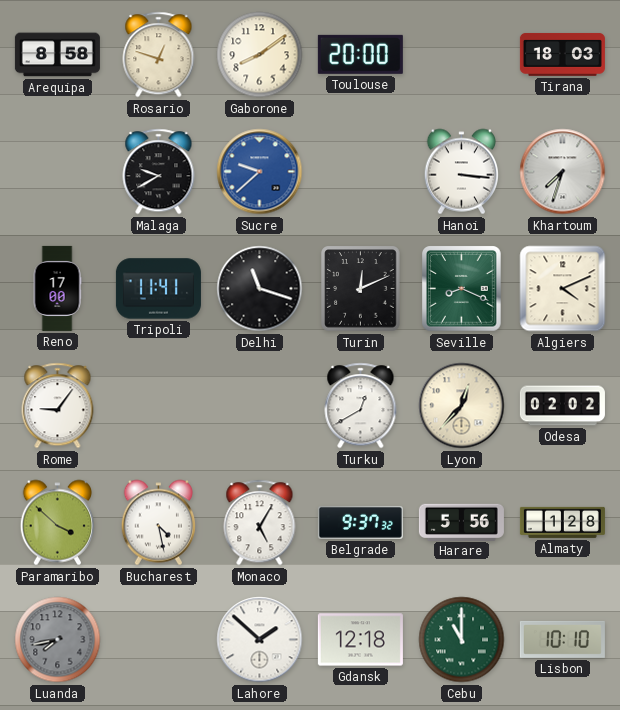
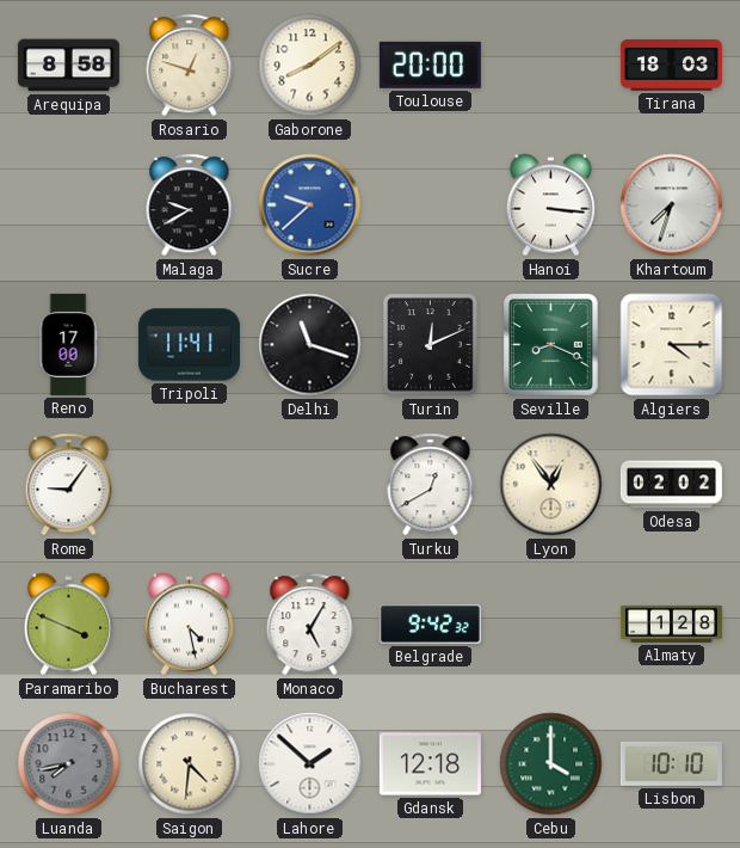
Algiers: 4:11 -> 4:15
Lyon: 12:37 -> 12:54
Paramaribo: 3:52 -> 3:49
Belgrade: 9:37 -> 9:42
Harare: 5:56 -> none
Saigon: none -> 4:31
Cebu: 11:00 -> 4:00
